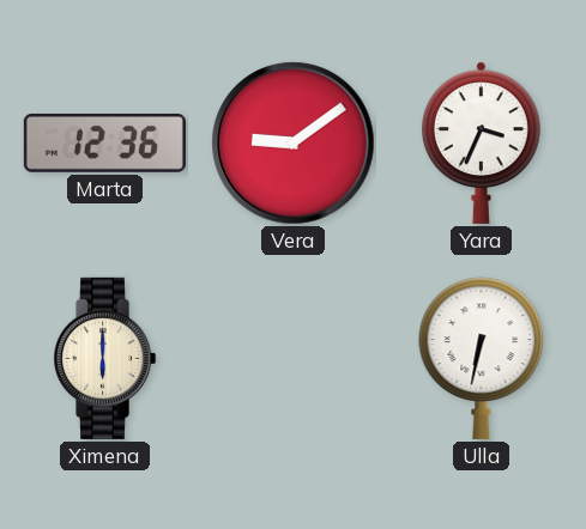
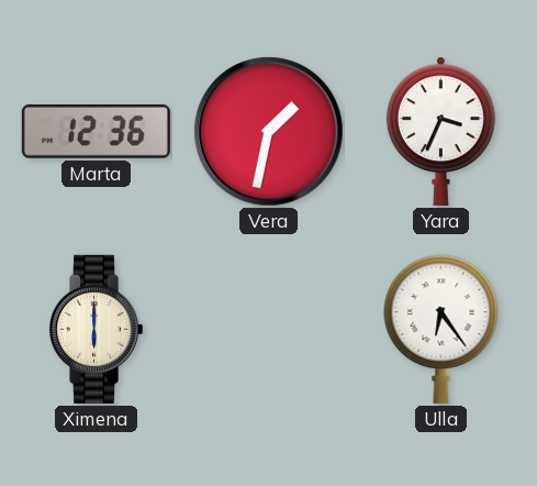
Vera: 9:09 -> 1:32
Ulla: 6:32 -> 6:24
